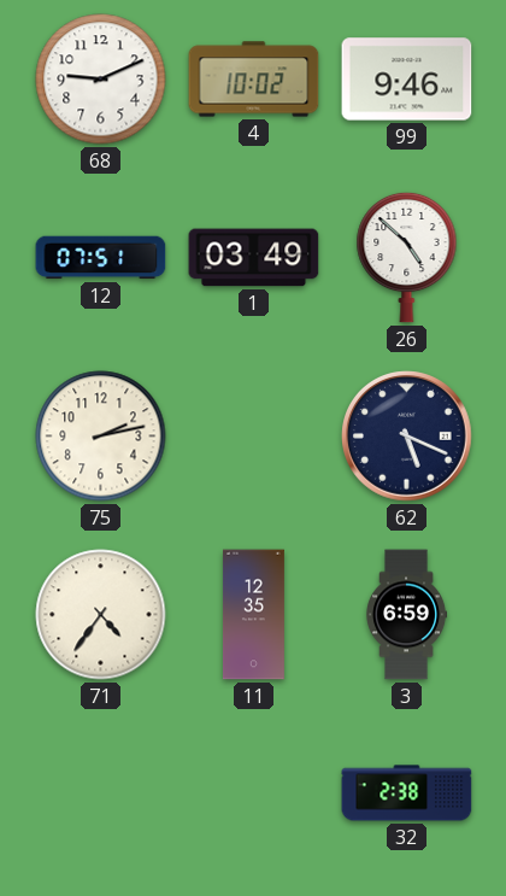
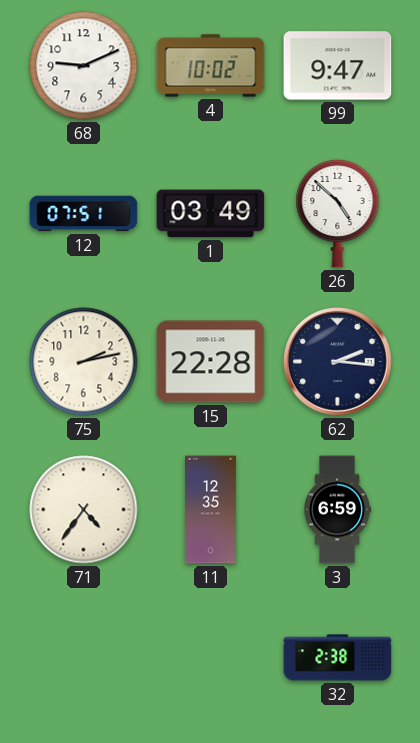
99: 9:46 -> 9:47
15: none -> 22:28
62: 5:19 -> 2:16
